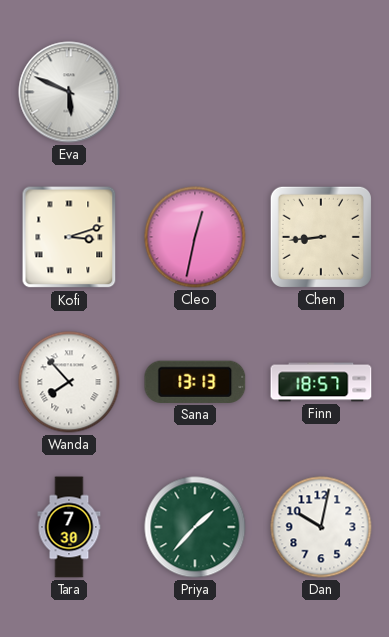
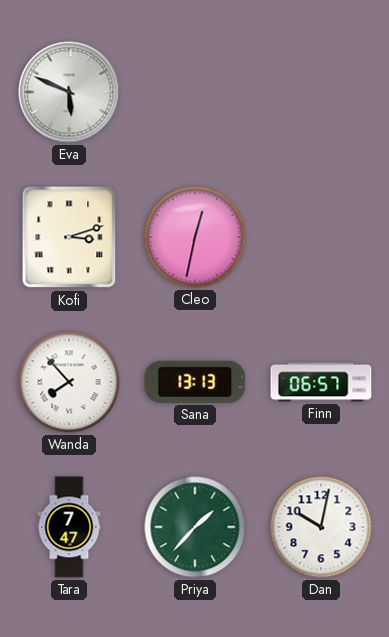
Chen: 8:44 -> none
Finn: 18:57 -> 06:57
Tara: 7:30 -> 7:47
